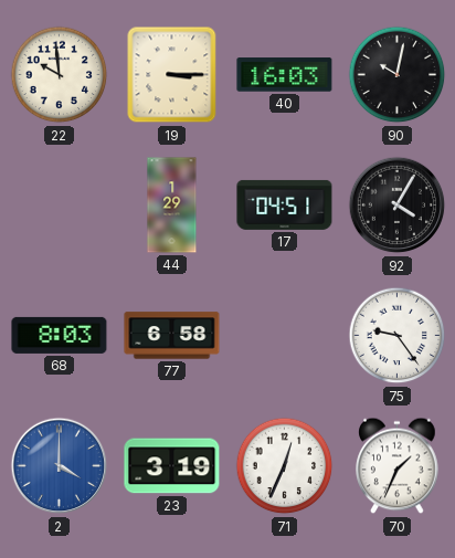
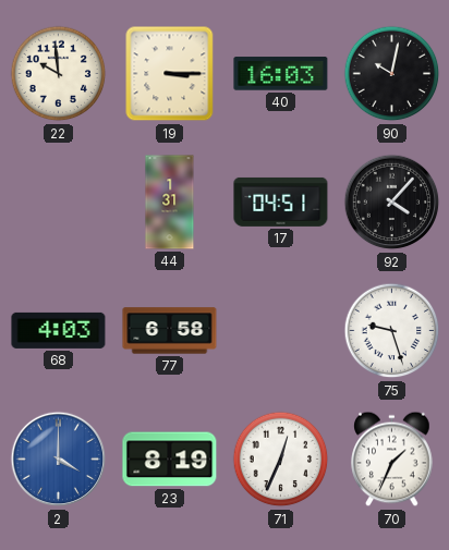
44: 1:29 -> 1:31
92: 4:05 -> 4:07
68: 8:03 -> 4:03
75: 9:24 -> 9:27
23: 3:19 -> 8:19
